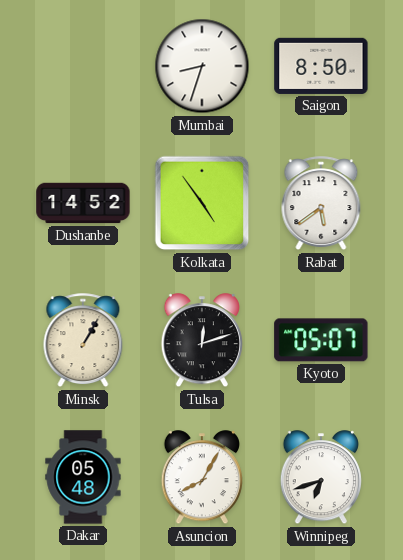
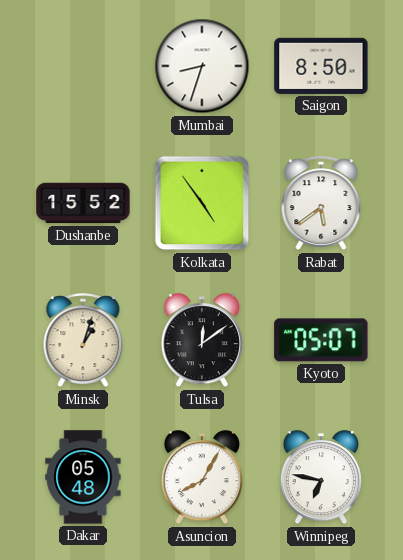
Dushanbe: 14:52 -> 15:52
Minsk: 1:05 -> 1:03
Tulsa: 12:12 -> 12:09
Winnipeg: 6:42 -> 6:47
